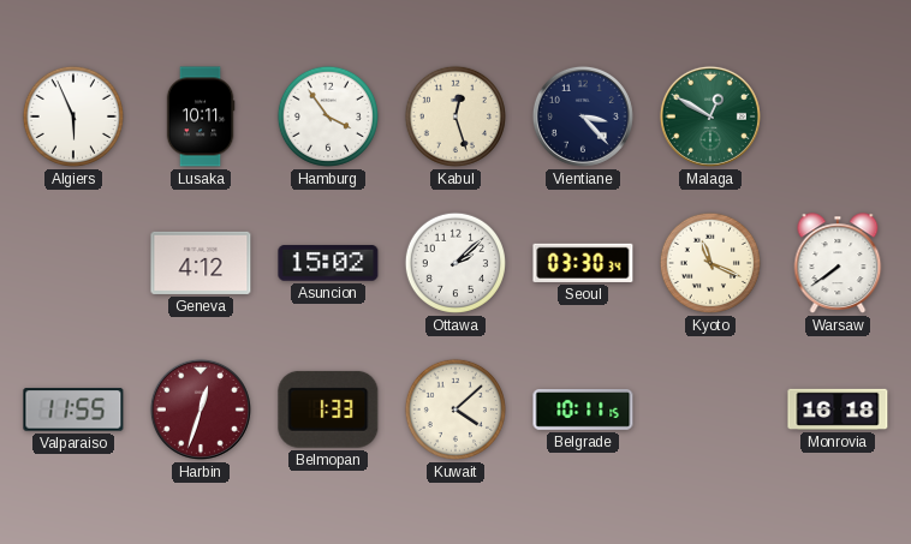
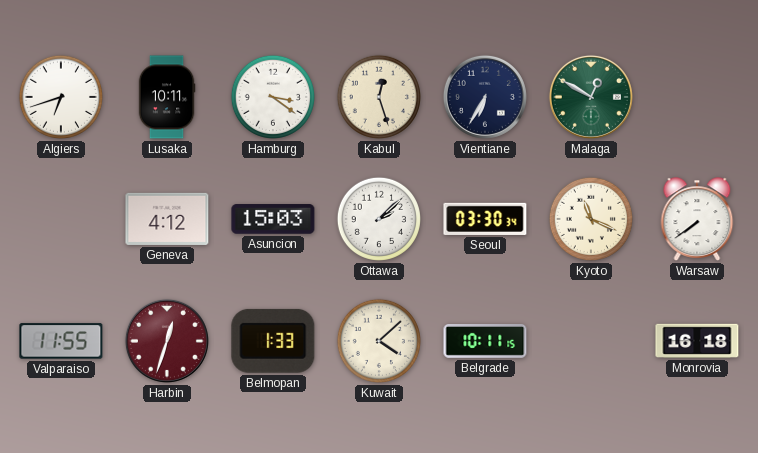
Algiers: 5:56 -> 6:42
Hamburg: 3:54 -> 3:21
Vientiane: 3:23 -> 6:35
Asuncion: 15:02 -> 15:03
